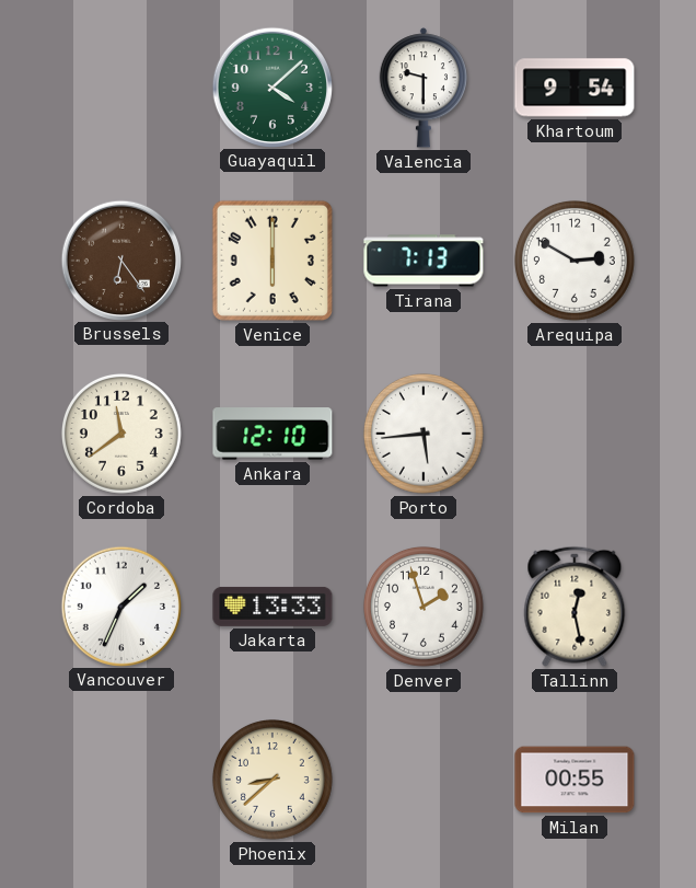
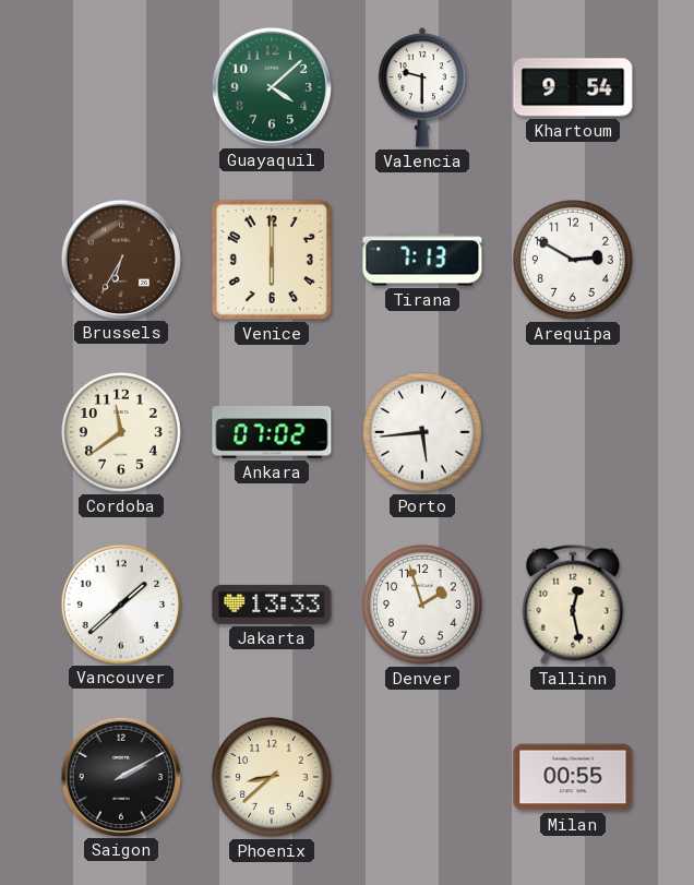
Brussels: 6:24 -> 6:35
Ankara: 12:10 -> 07:02
Vancouver: 1:34 -> 1:38
Saigon: none -> 2:10
